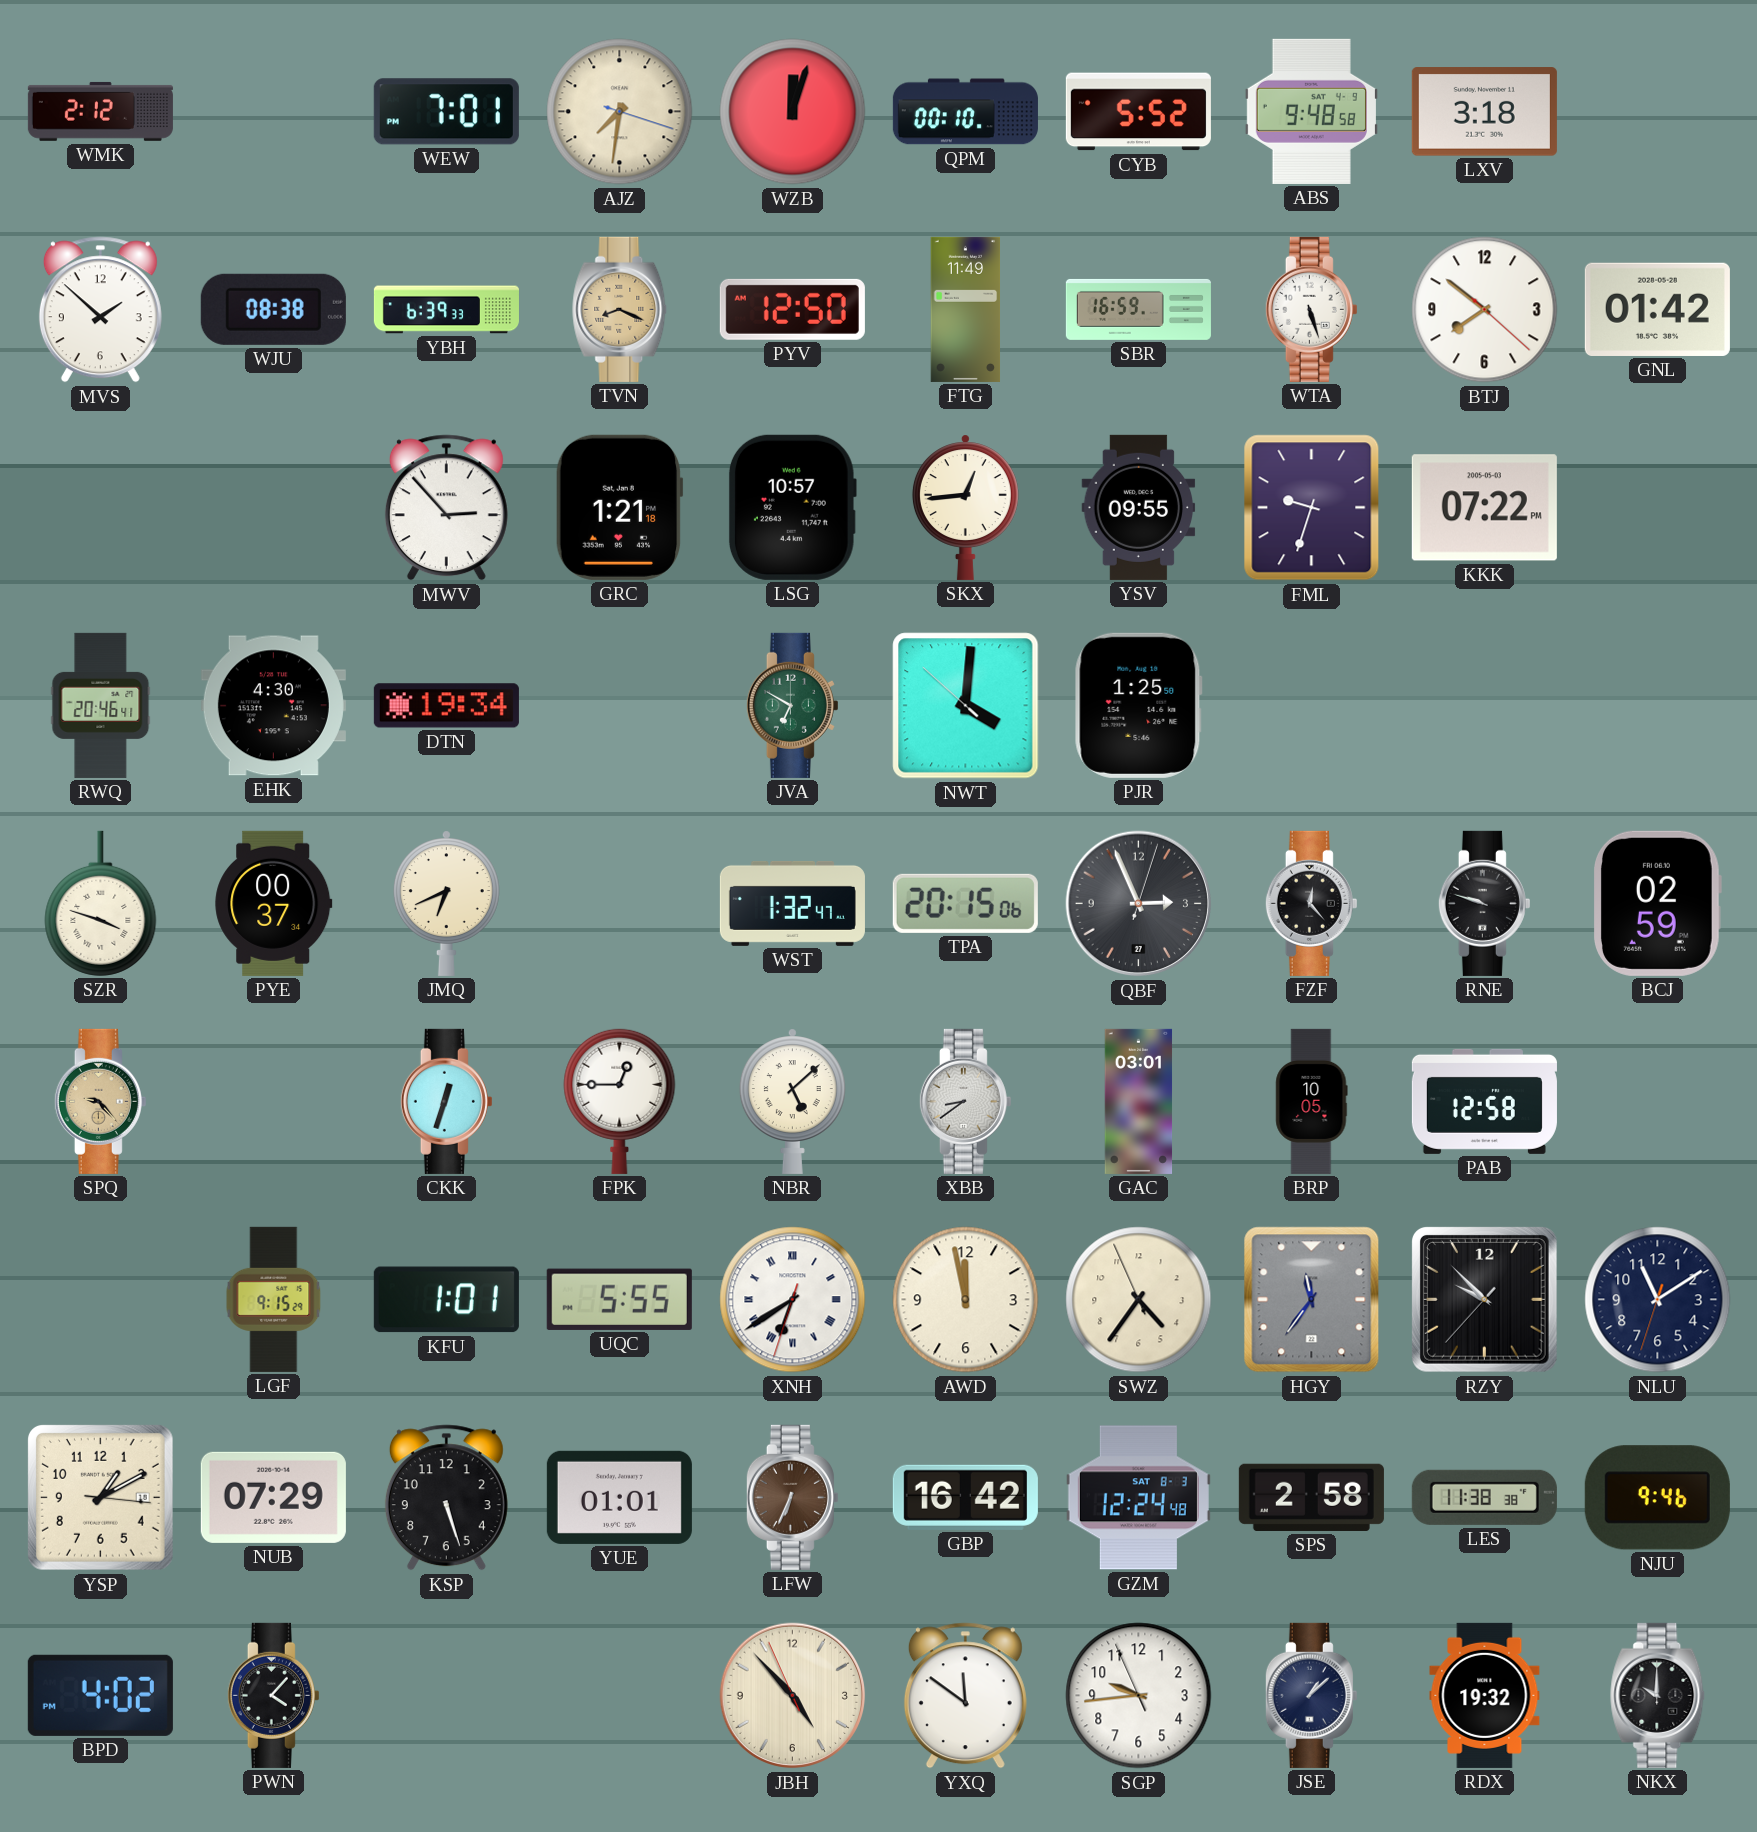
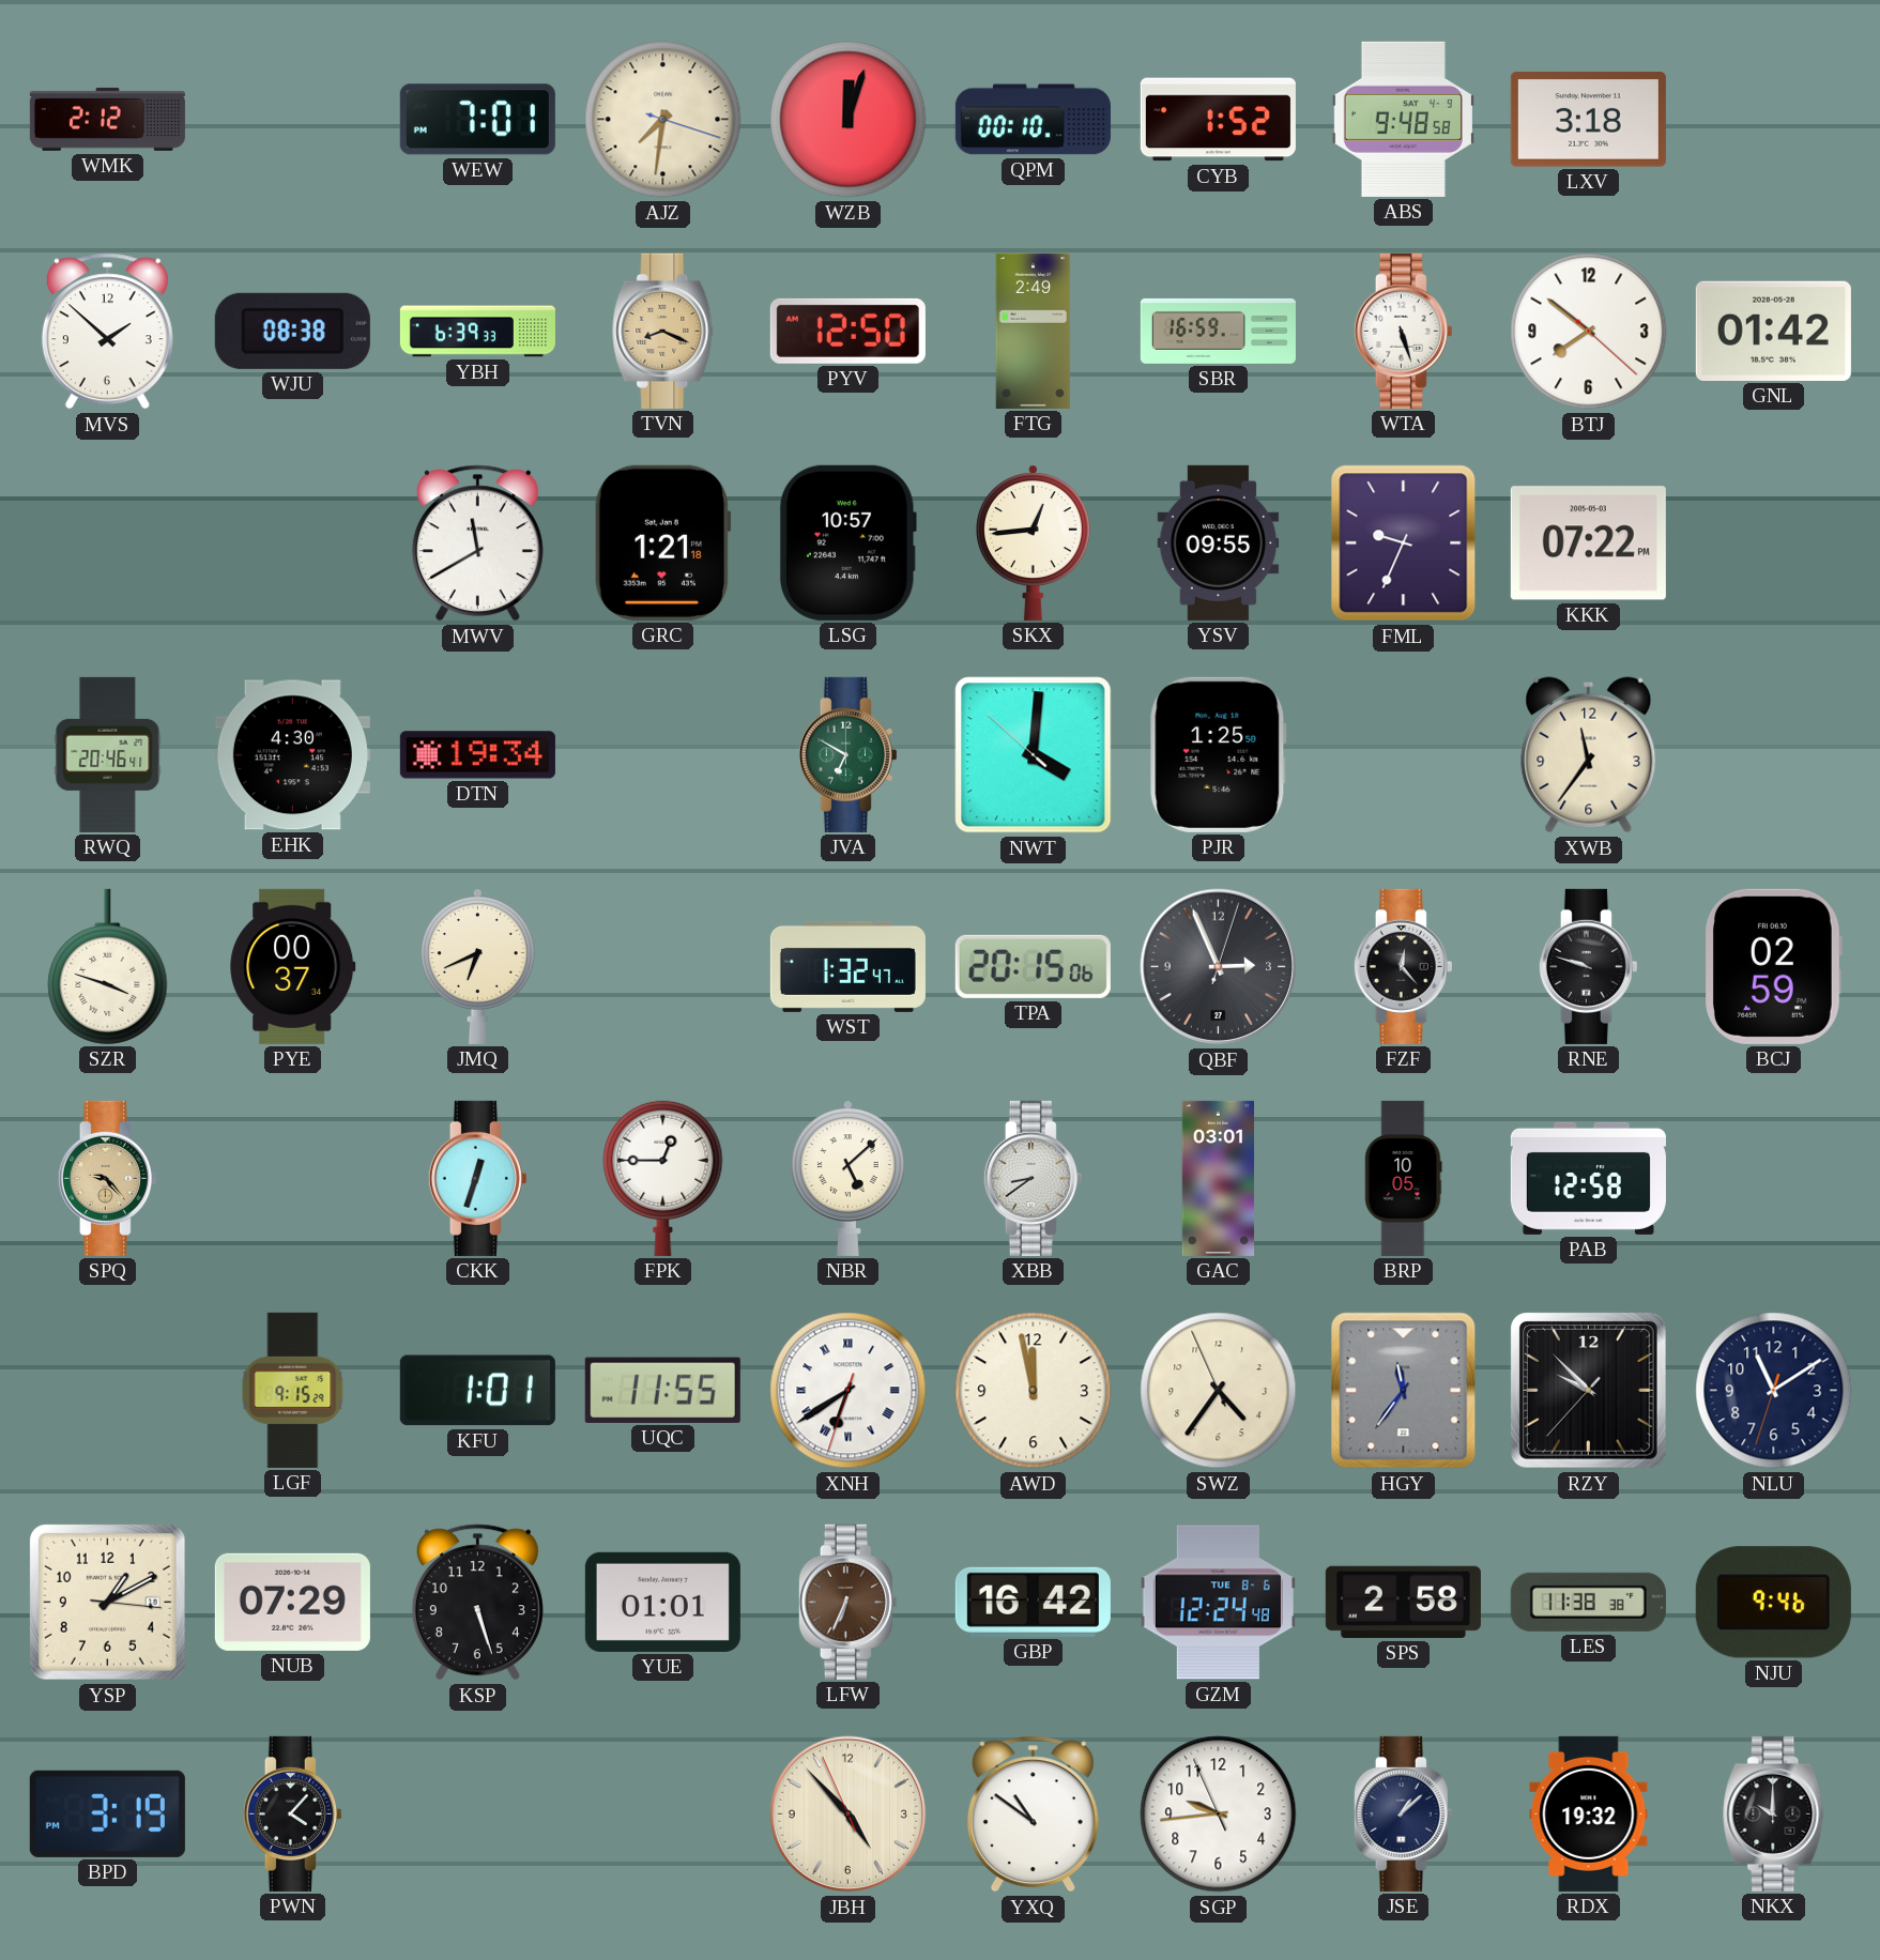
CYB: 5:52 -> 1:52
FTG: 11:49 -> 2:49
MWV: 2:53 -> 11:40
FML: 9:33 -> 9:34
XWB: none -> 11:36
UQC: 5:55 -> 11:55
GZM date: SAT 8-3 -> TUE 8-6
BPD: 4:02 -> 3:19
YXQ: 11:51 -> 10:51
